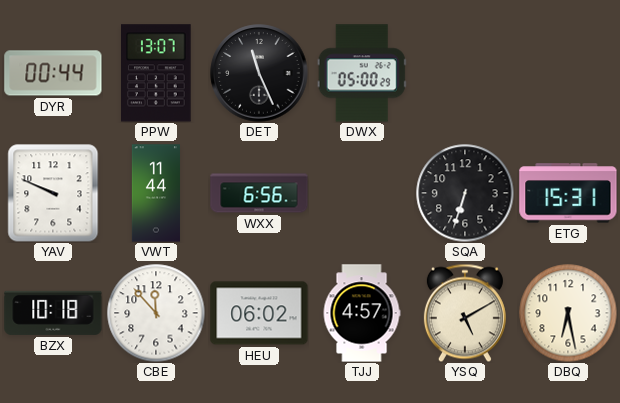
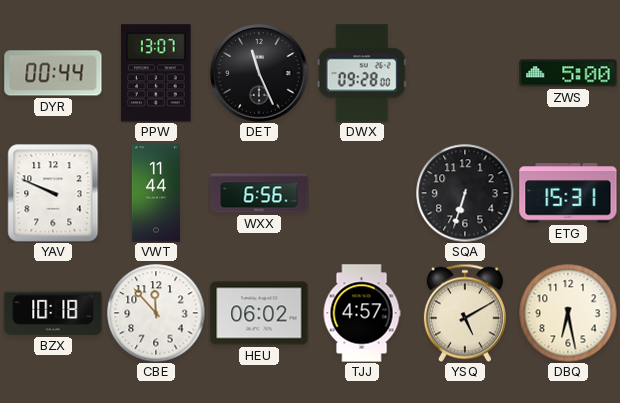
DWX: 05:00 -> 09:28
ZWS: none -> 5:00
